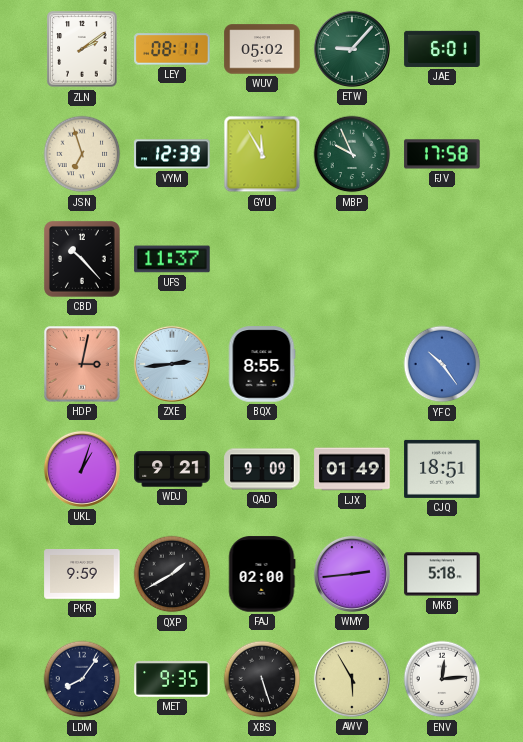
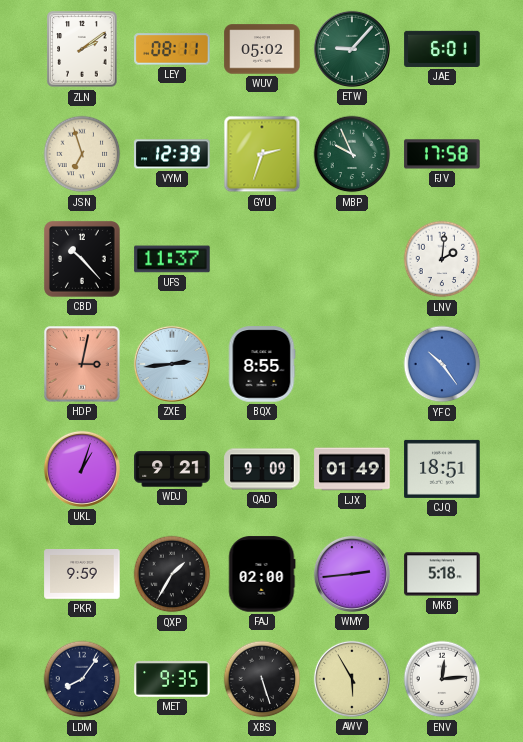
GYU: 11:55 -> 2:33
LNV: none -> 2:01
QXP: 1:40 -> 1:35
